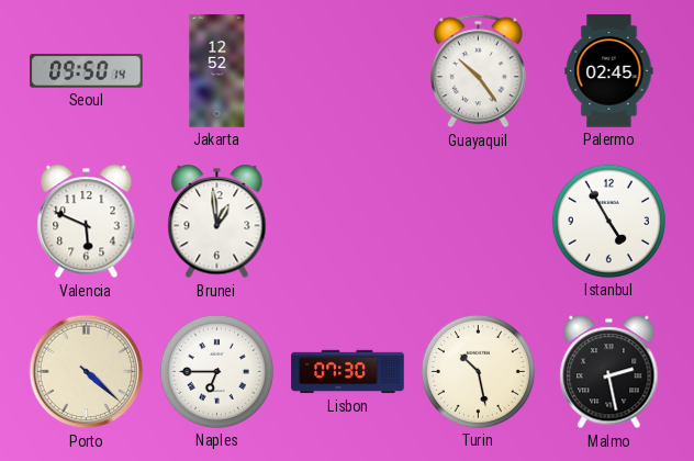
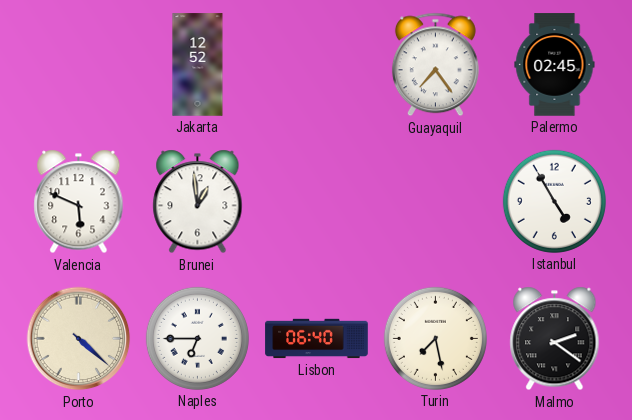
Seoul: 09:50 -> none
Guayaquil: 10:24 -> 7:24
Lisbon: 07:30 -> 06:40
Turin: 10:28 -> 7:28
Malmo: 2:28 -> 2:21
